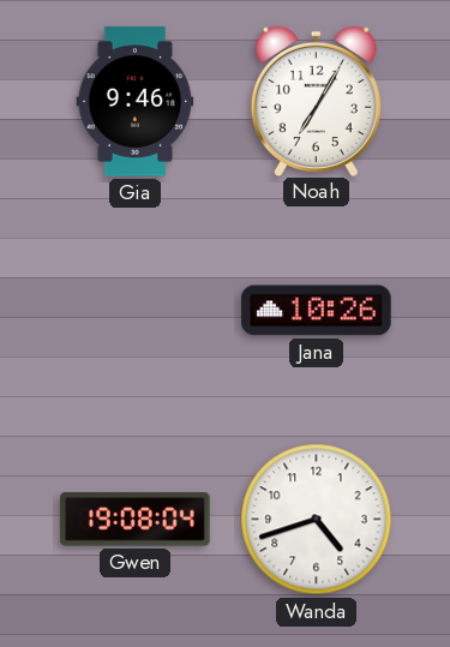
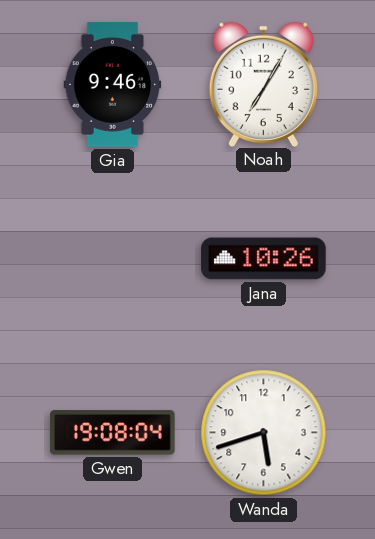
Wanda: 4:42 -> 5:42
